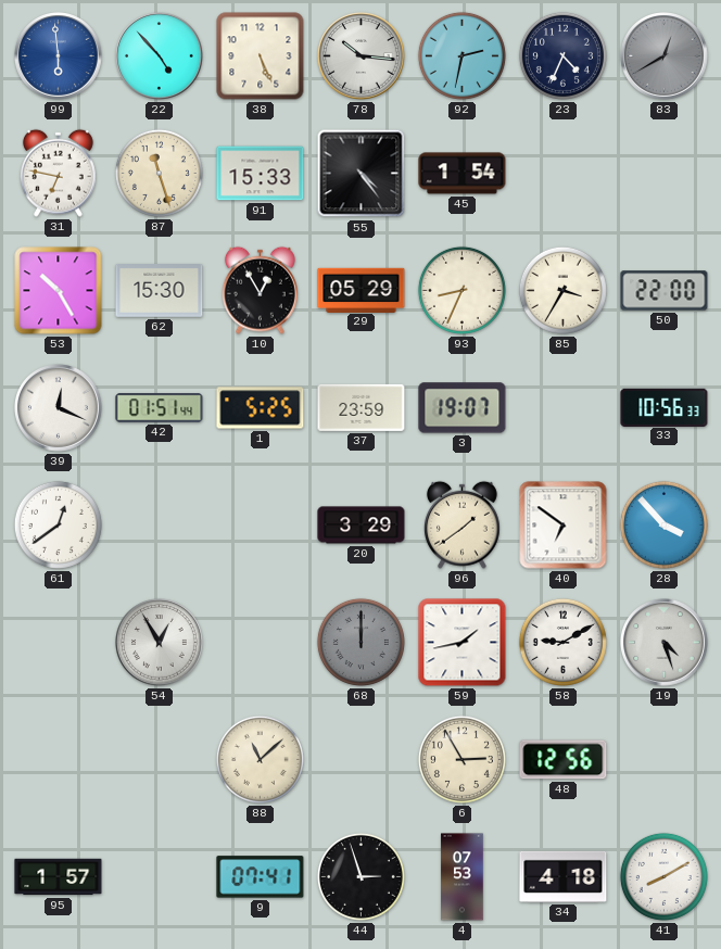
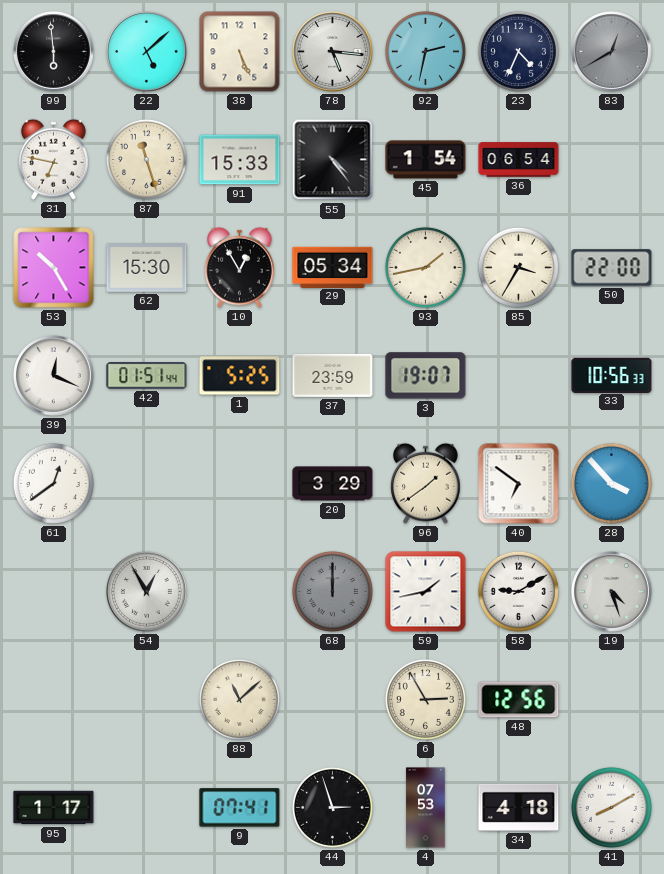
99 dial: blue -> black
22: 4:53 -> 5:08
78: 10:16 -> 5:16
36: none -> 06:54
29: 05:29 -> 05:34
93: 8:34 -> 1:43
95: 1:57 -> 1:17
